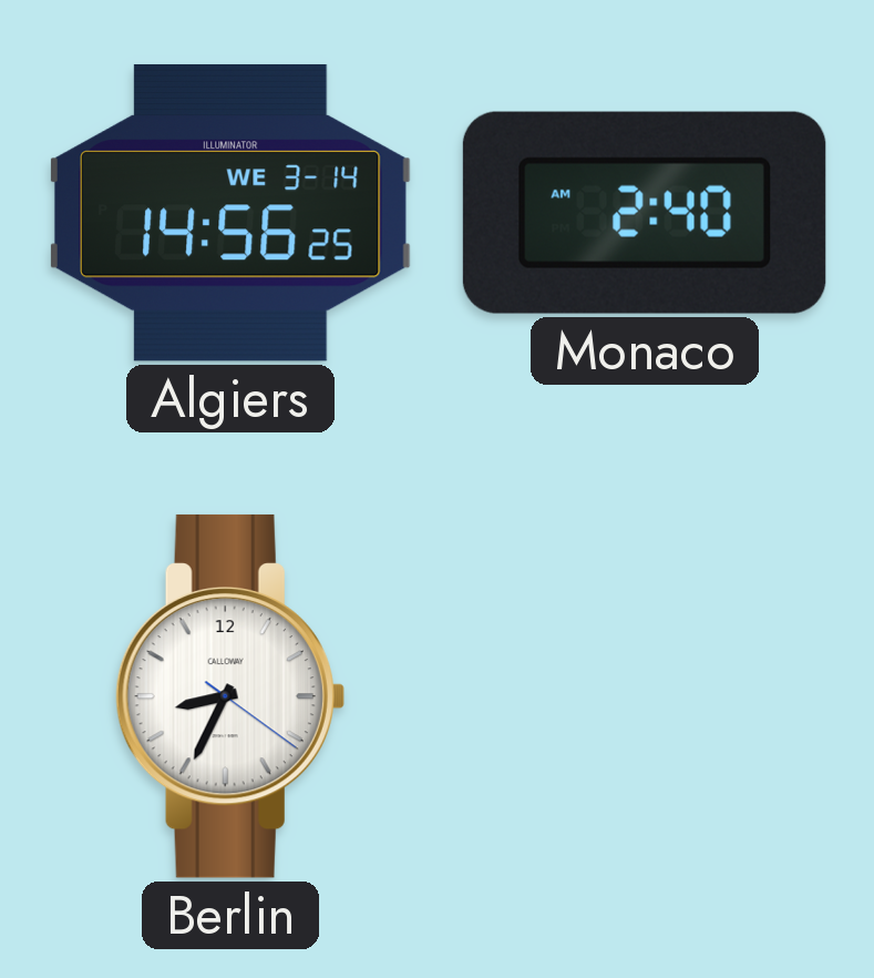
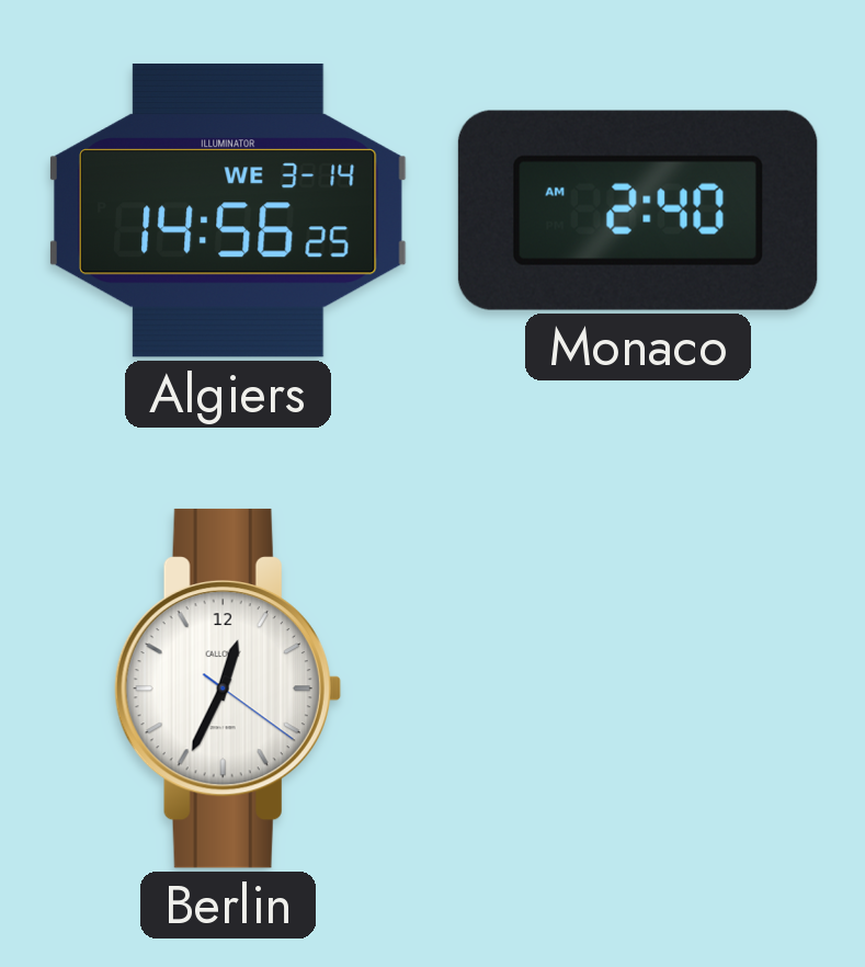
Berlin: 8:34 -> 12:34
